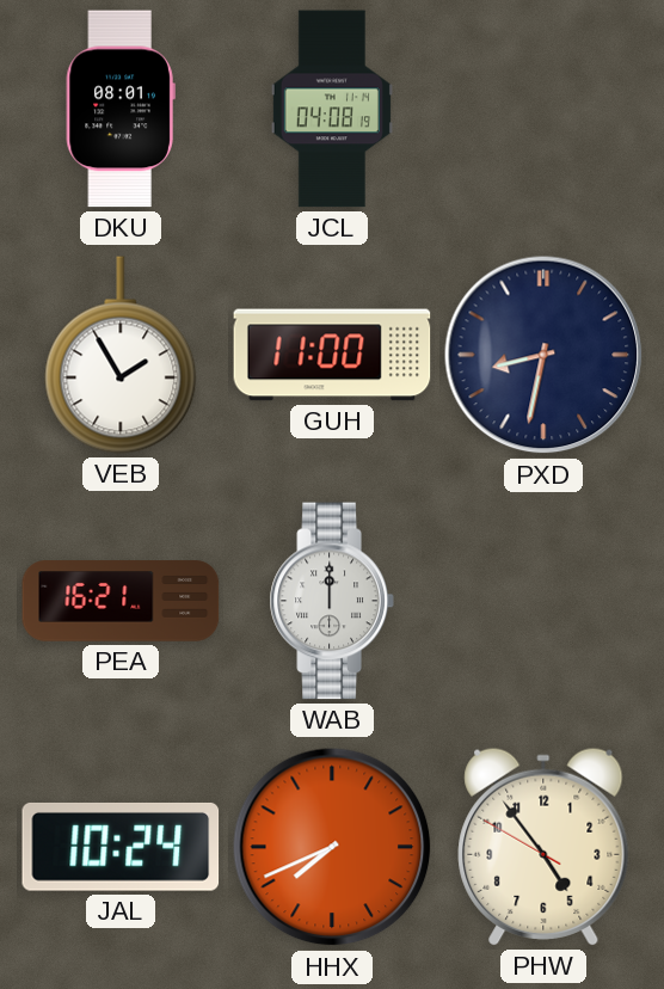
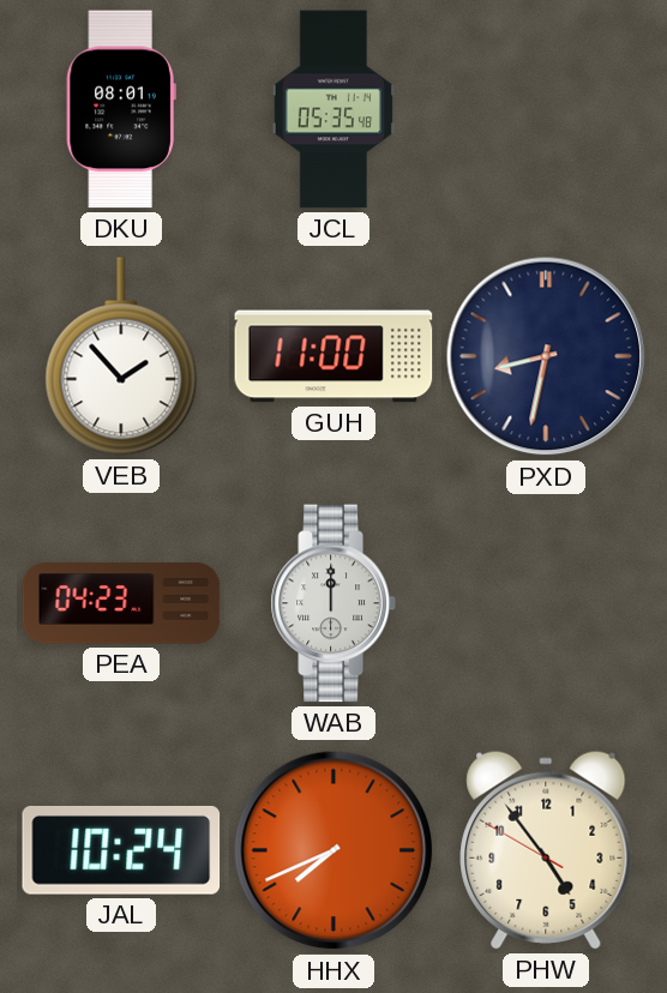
JCL: 04:08 -> 05:35
VEB: 1:55 -> 1:53
PEA: 16:21 -> 04:23
